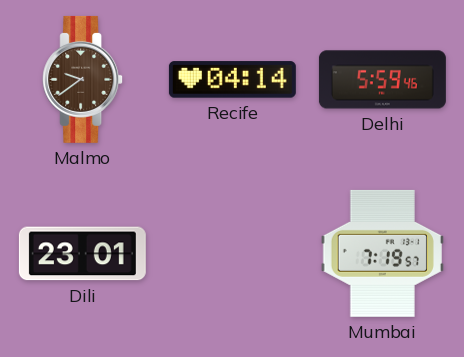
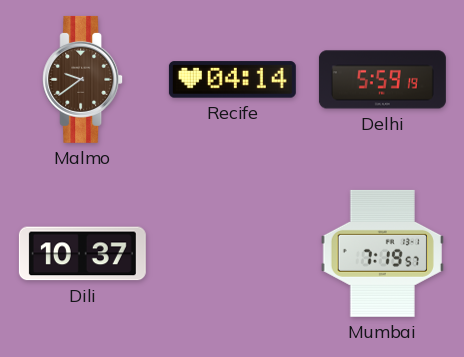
Delhi: 5:59:46 -> 5:59:19
Dili: 23:01 -> 10:37
